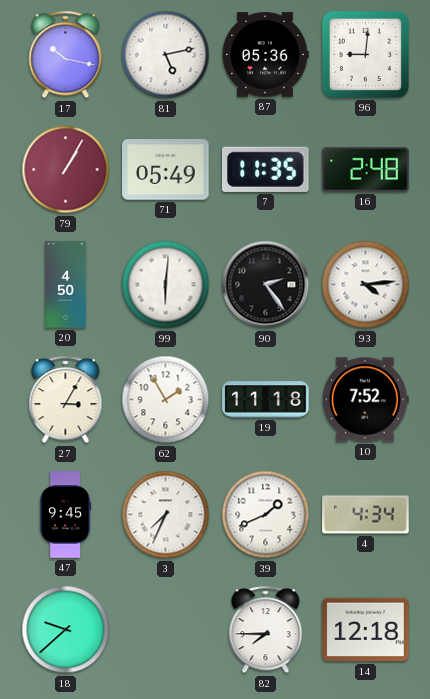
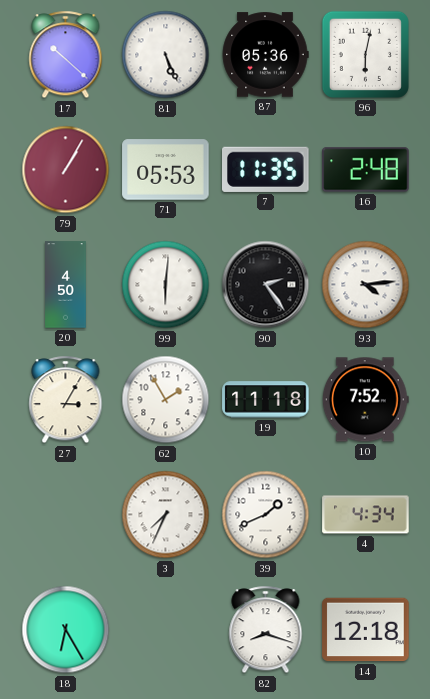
17: 10:17 -> 10:22
81: 5:13 -> 5:26
96: 9:01 -> 6:02
71: 05:49 -> 05:53
47: 9:45 -> none
18: 9:38 -> 6:25
82: 7:45 -> 8:18
